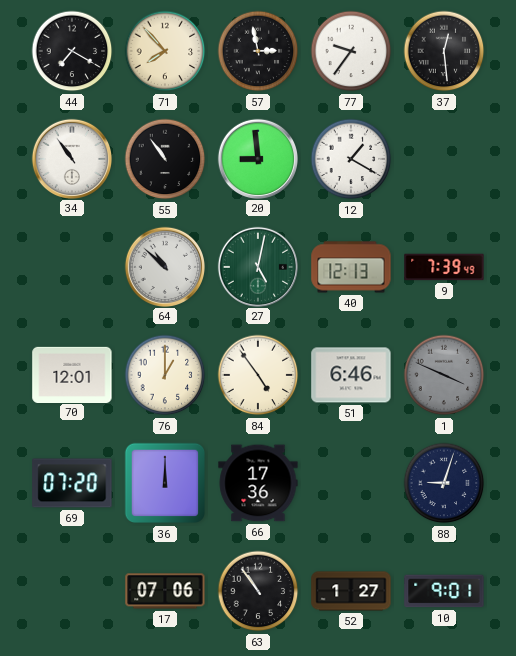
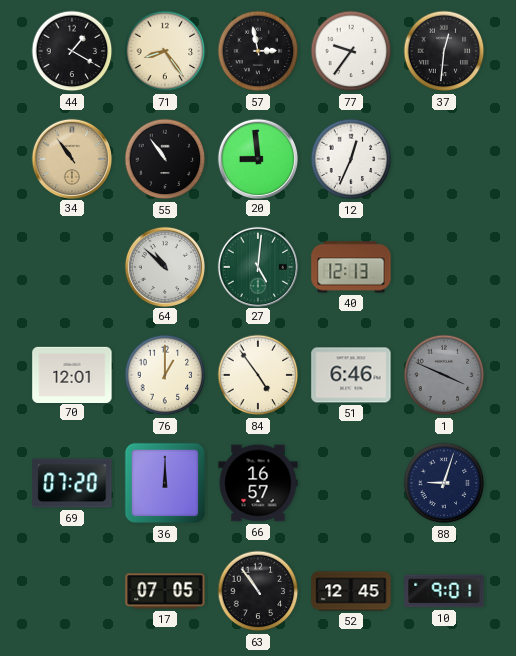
44: 7:20 -> 1:20
71: 7:53 -> 8:24
37: 12:29 -> 12:31
34 dial: white -> champagne
12: 1:20 -> 12:34
27: 5:02 -> 5:01
9: 7:39 -> none
66: 17:36 -> 16:57
17: 07:06 -> 07:05
52: 1:27 -> 12:45
